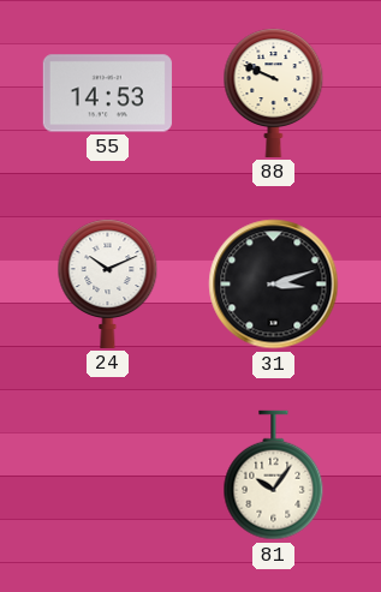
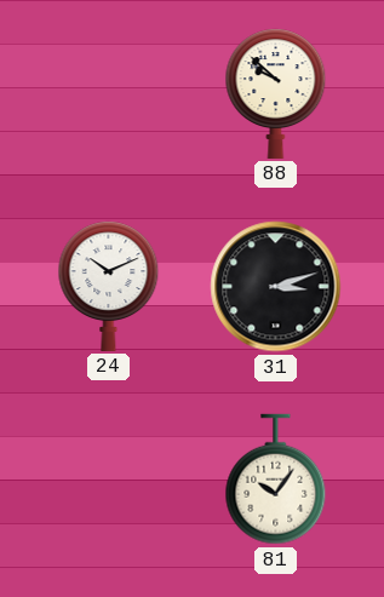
55: 14:53 -> none
88: 9:49 -> 9:52
